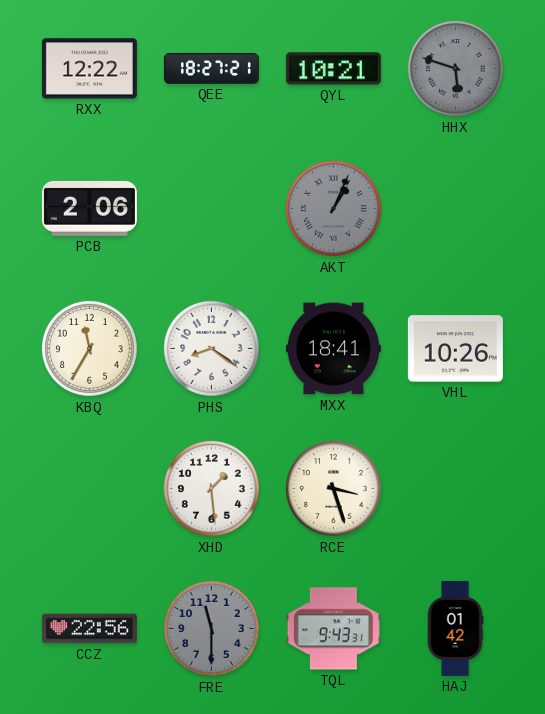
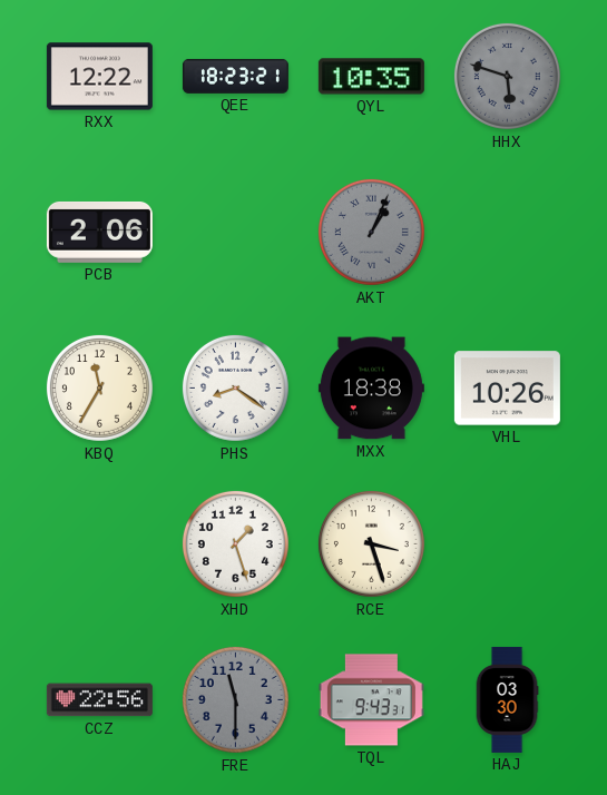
QEE: 18:27 -> 18:23
QYL: 10:21 -> 10:35
MXX: 18:41 -> 18:38
XHD: 1:29 -> 1:27
HAJ: 01:42 -> 03:30
